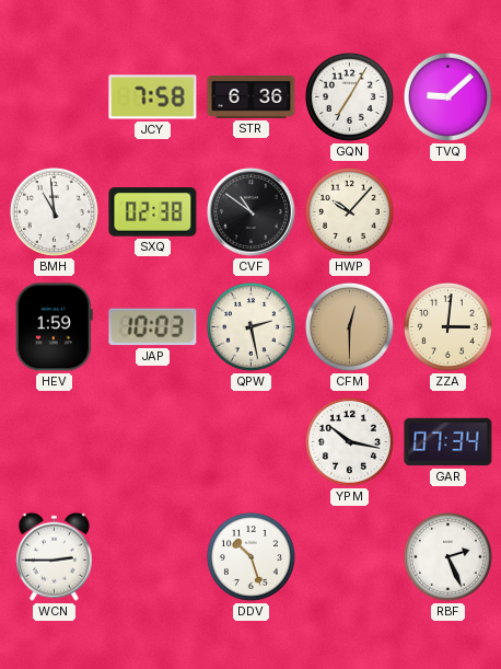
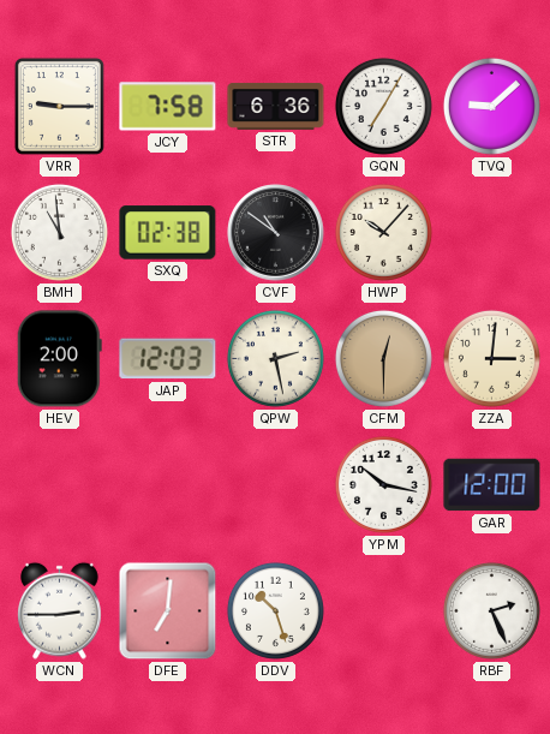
VRR: none -> 9:15
HEV: 1:59 -> 2:00
JAP: 10:03 -> 12:03
GAR: 07:34 -> 12:00
DFE: none -> 7:01
